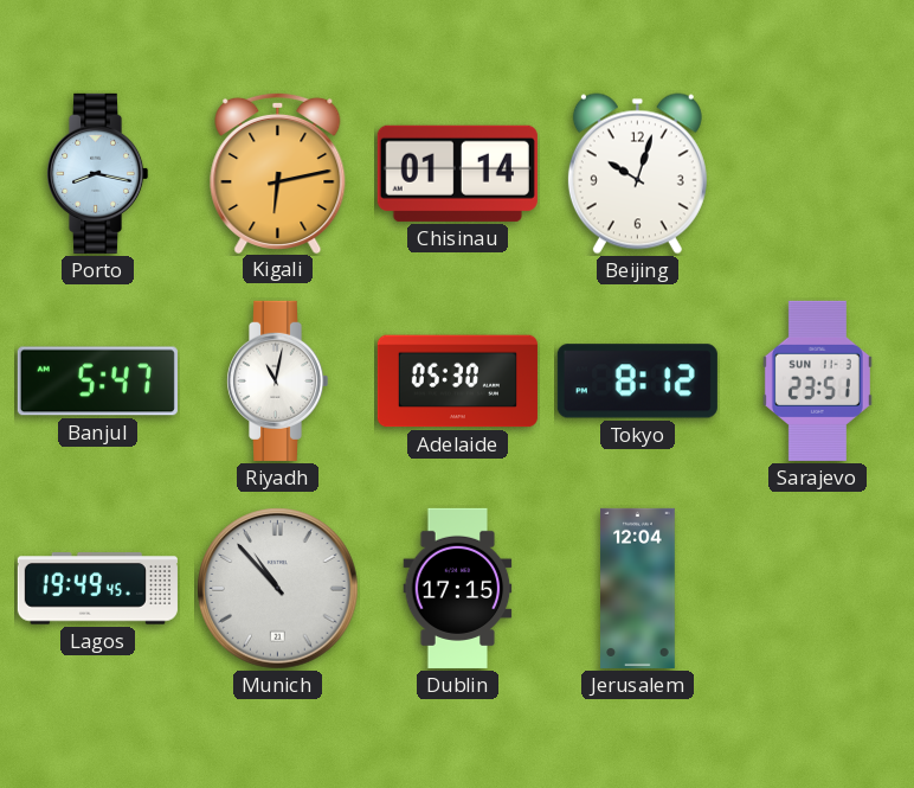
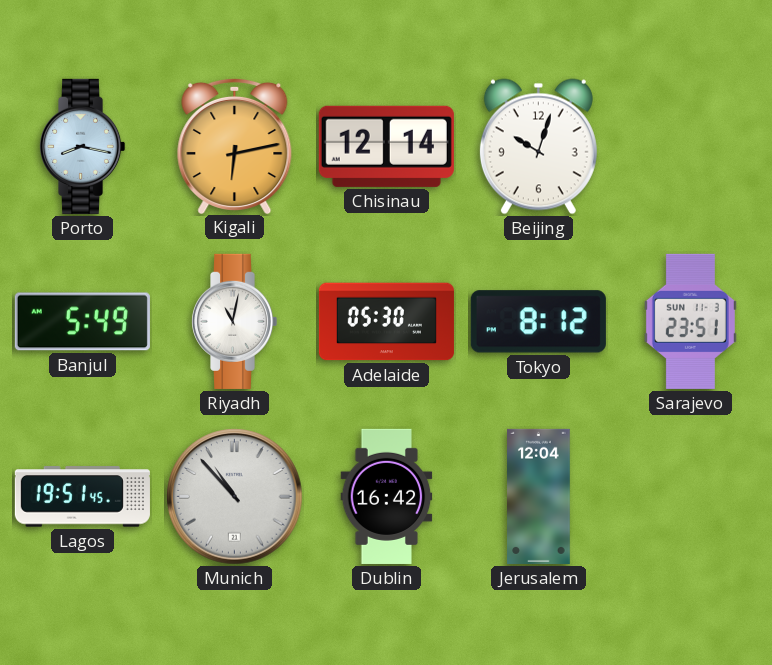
Chisinau: 01:14 -> 12:14
Banjul: 5:47 -> 5:49
Lagos: 19:49 -> 19:51
Dublin: 17:15 -> 16:42
